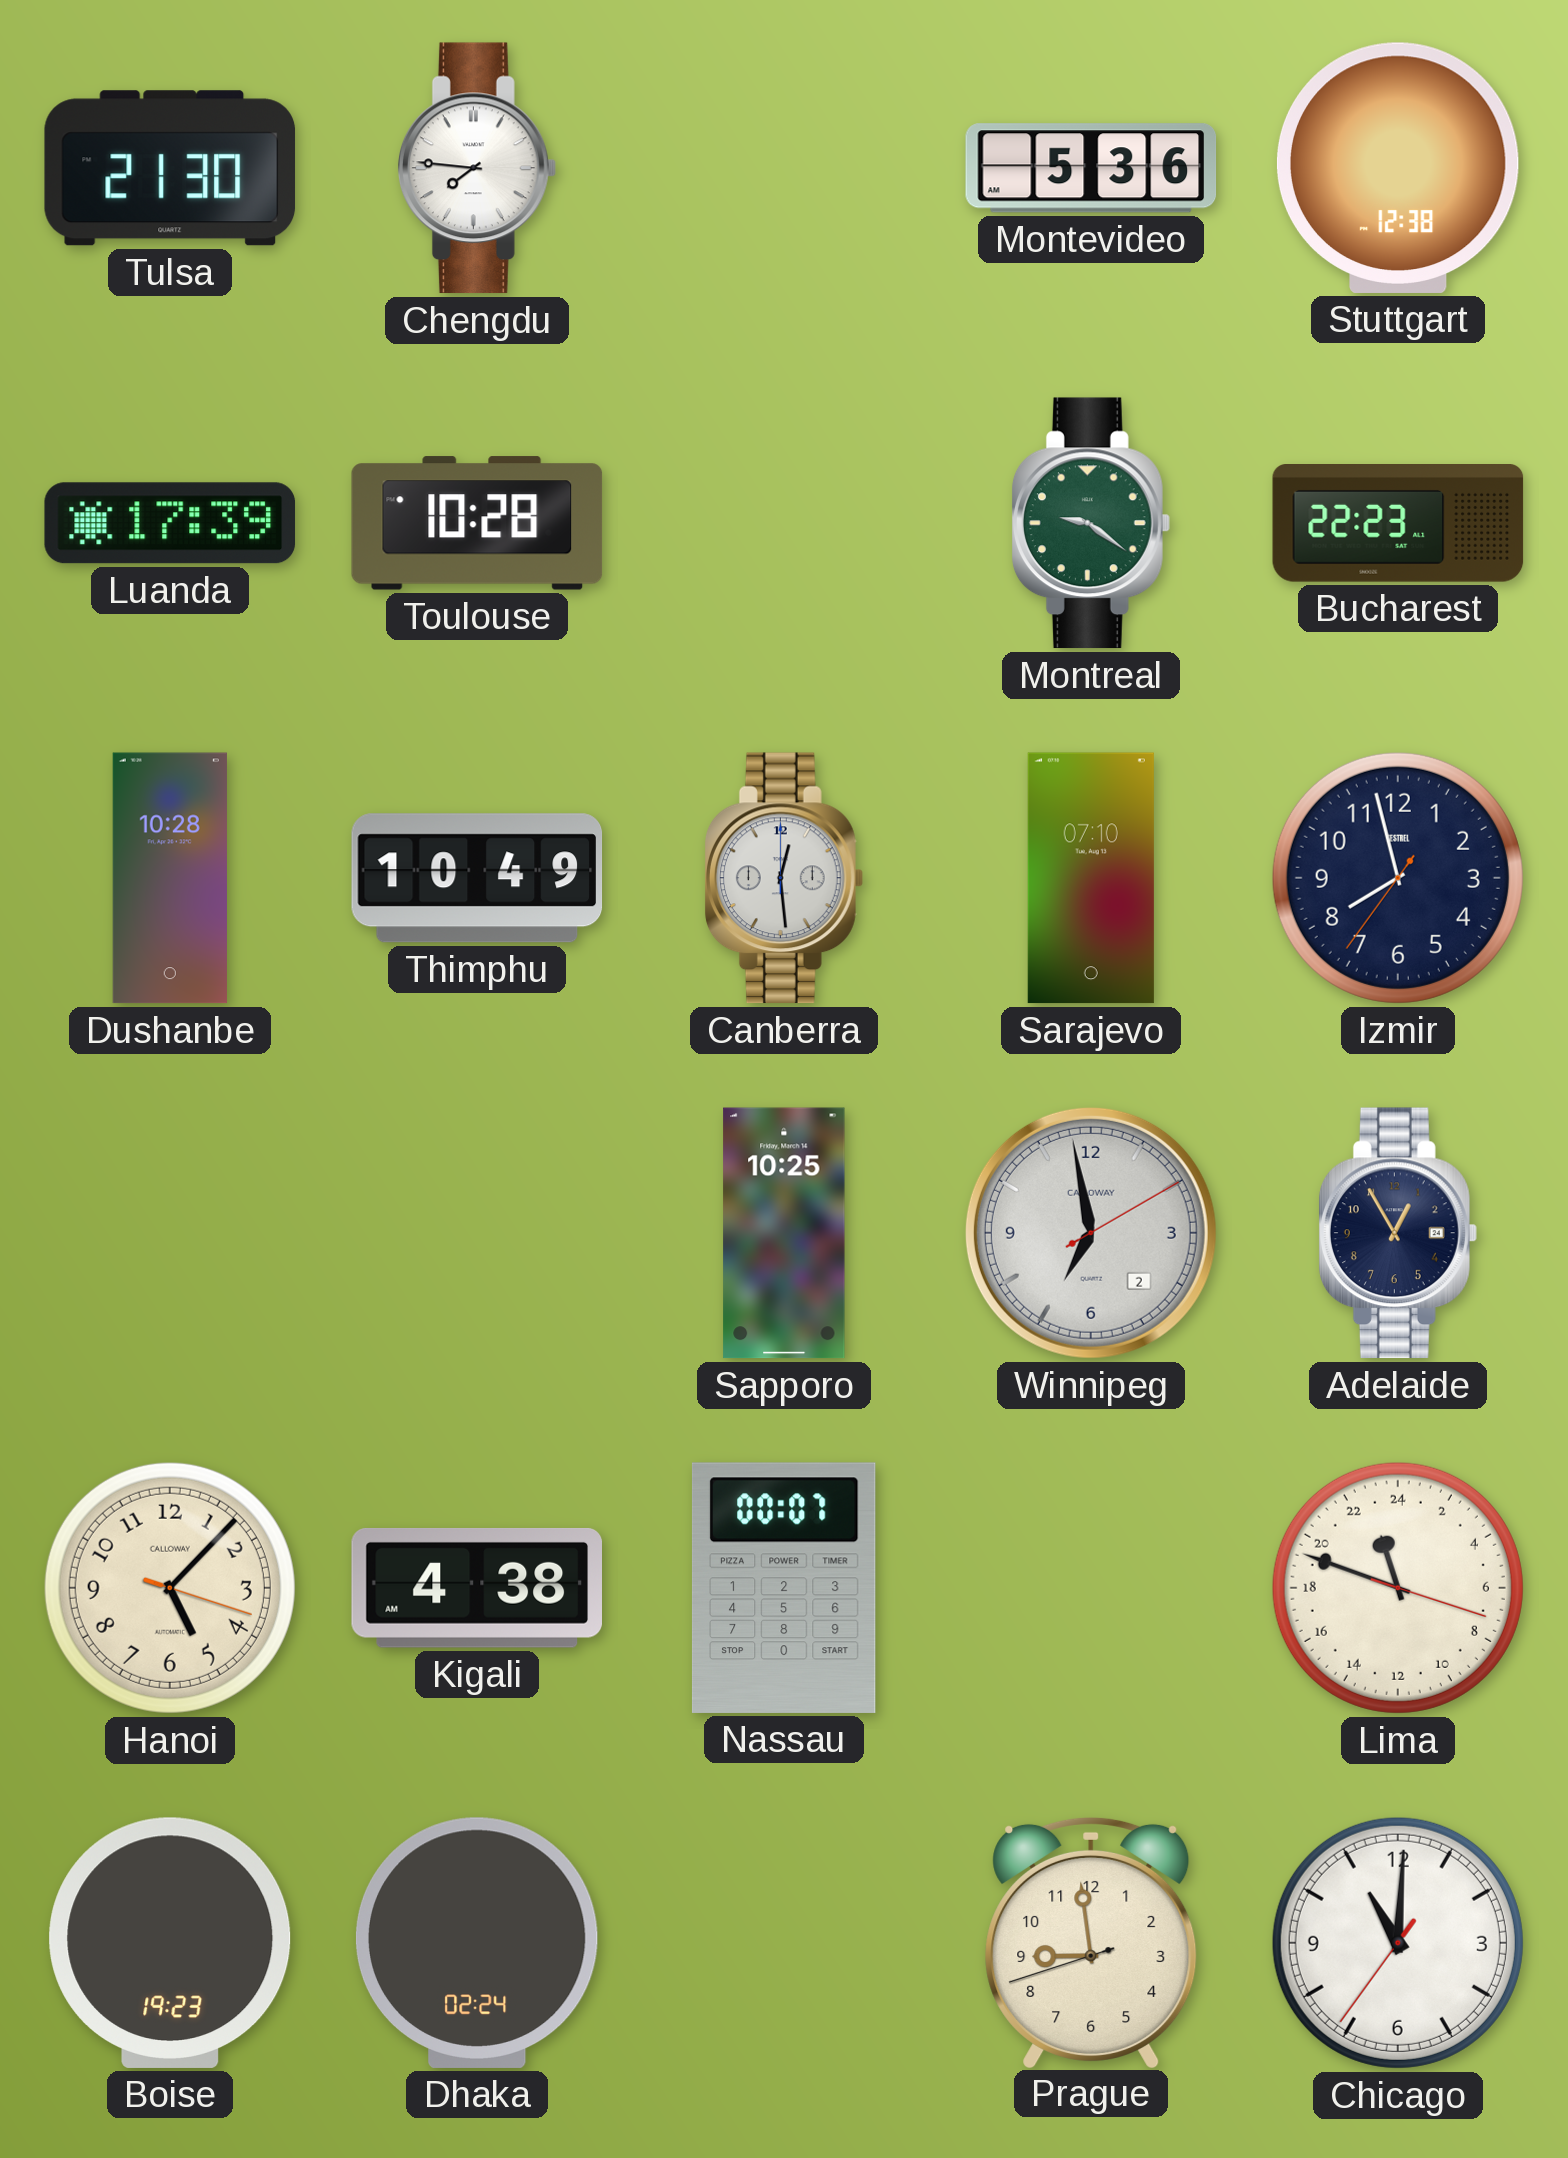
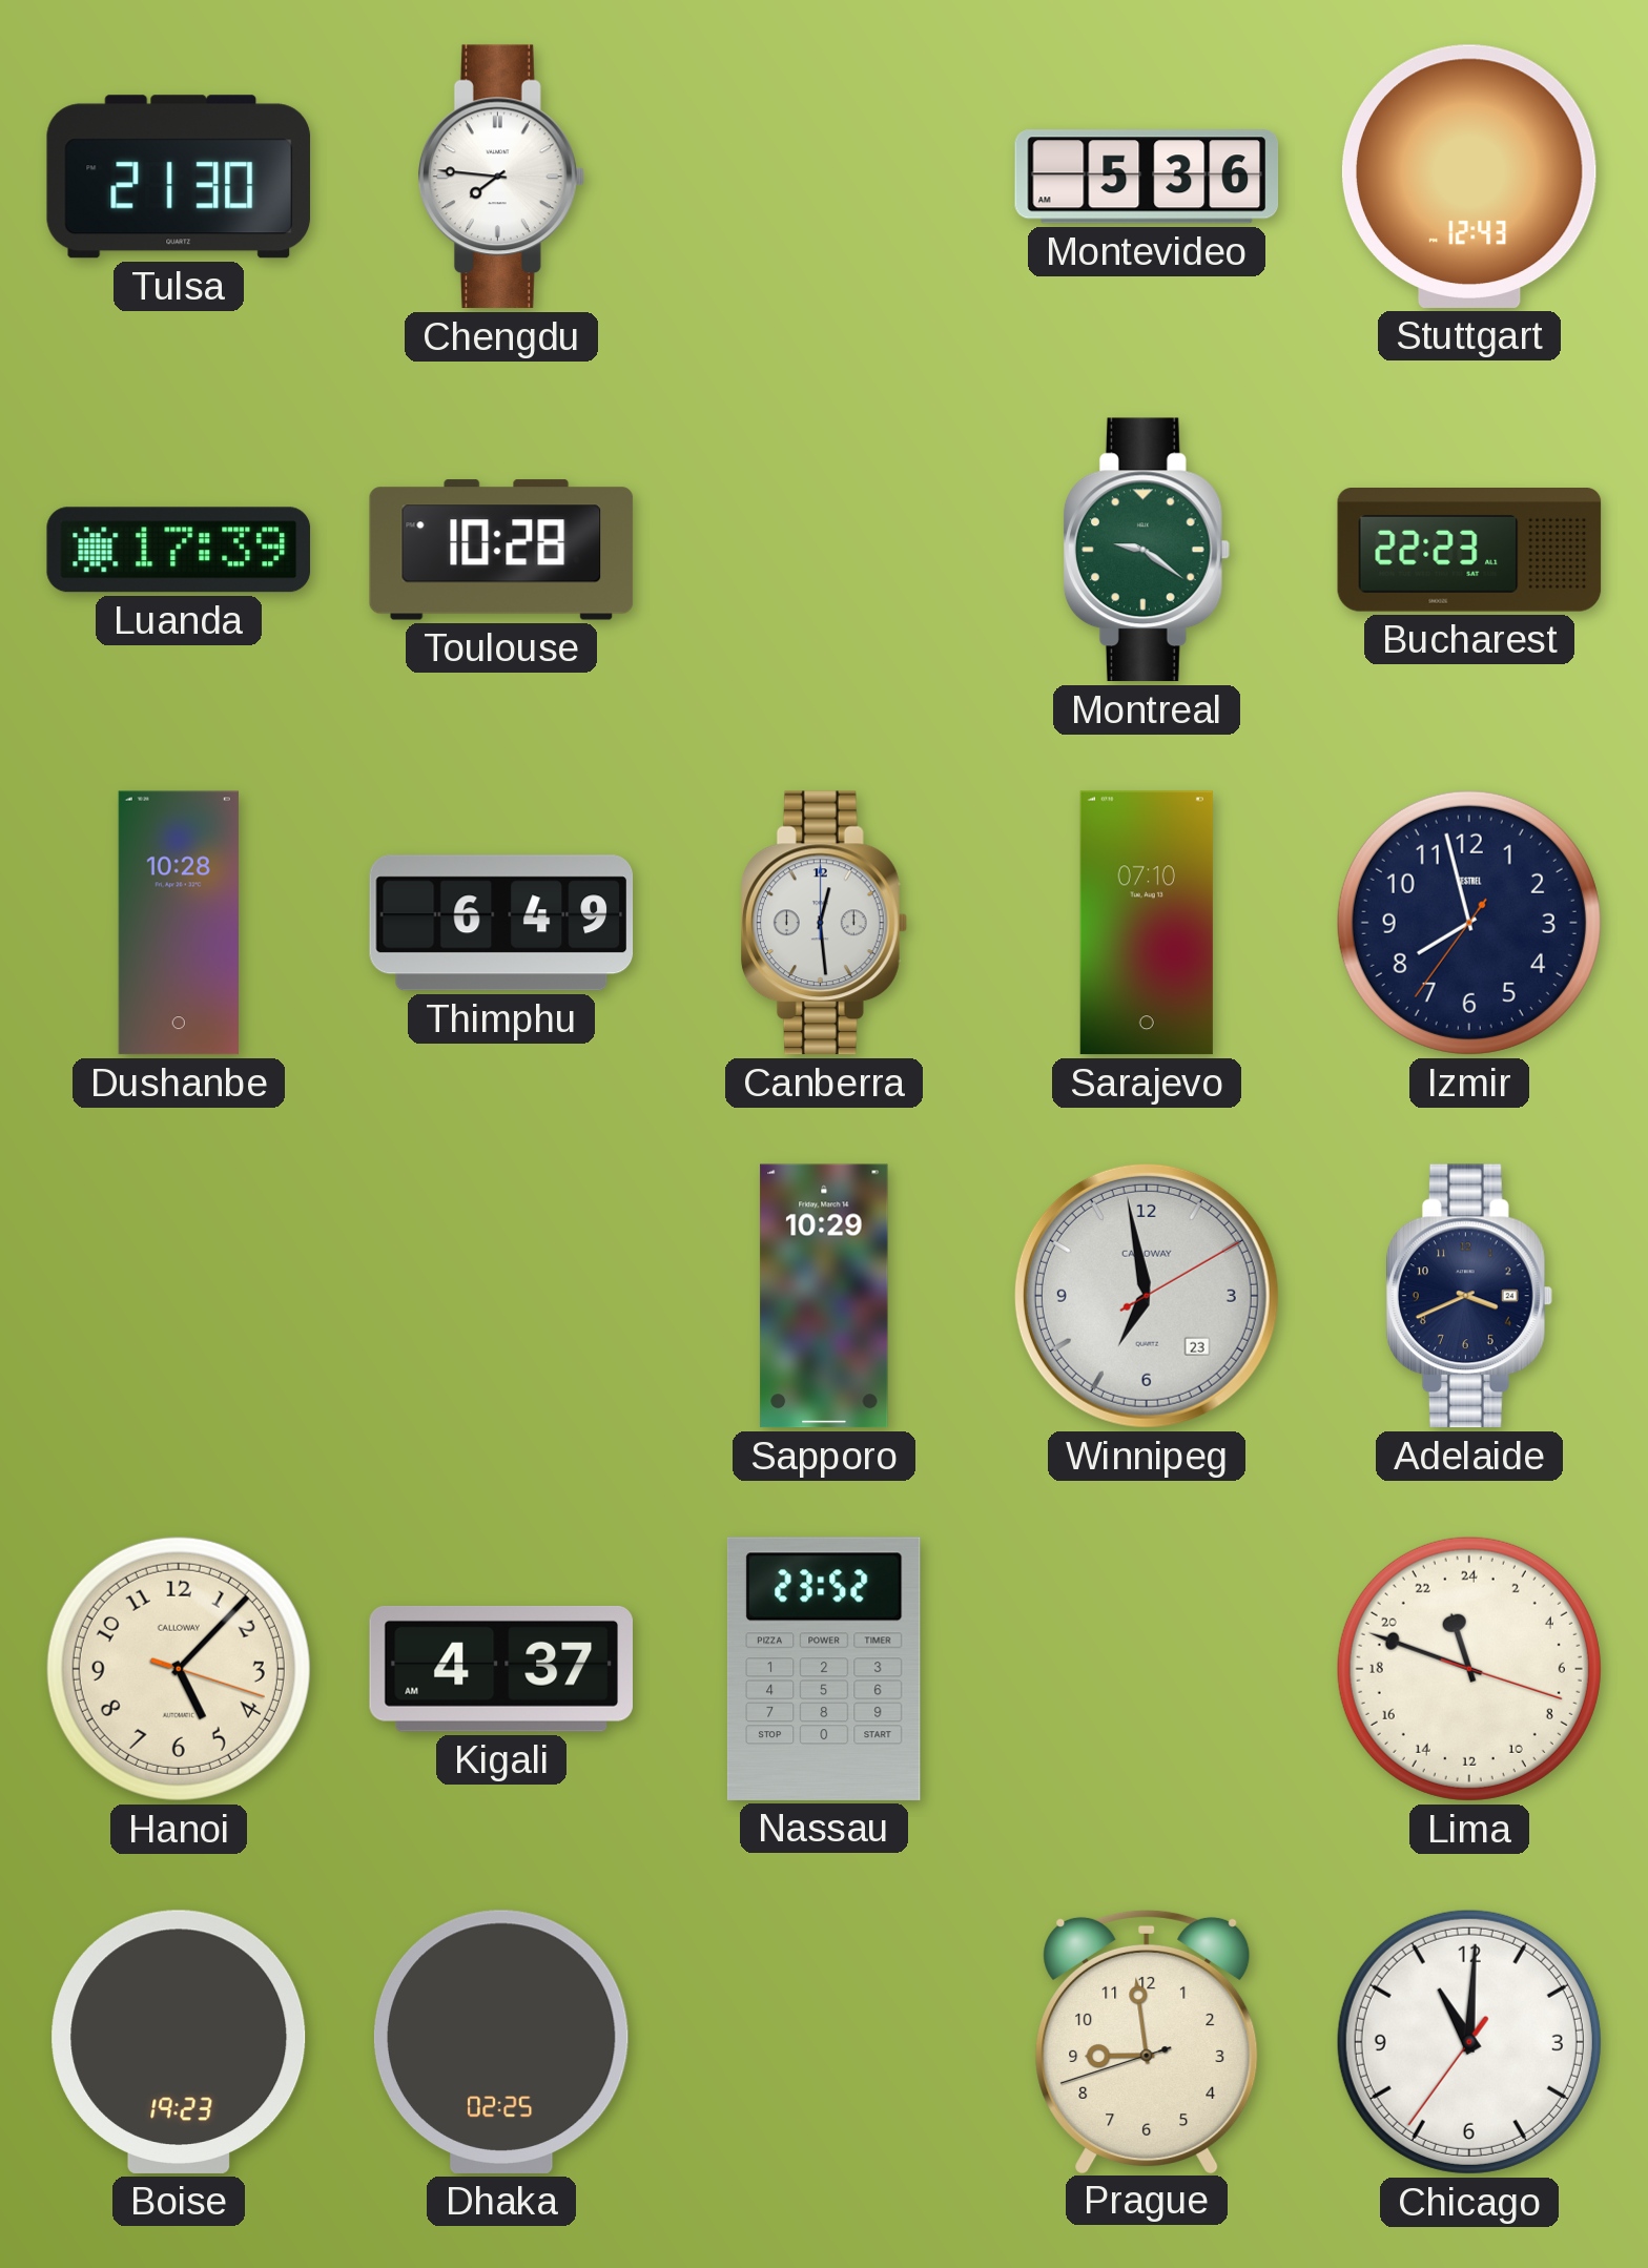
Stuttgart: 12:38 -> 12:43
Thimphu: 10:49 -> 6:49
Sapporo: 10:25 -> 10:29
Winnipeg date: 2 -> 23
Adelaide: 12:55 -> 3:41
Kigali: 4:38 -> 4:37
Nassau: 00:07 -> 23:52
Dhaka: 02:24 -> 02:25
